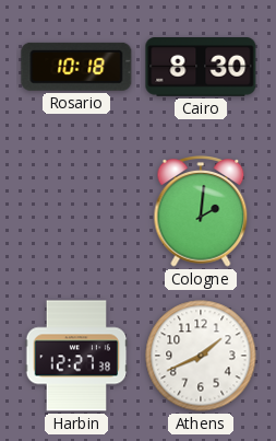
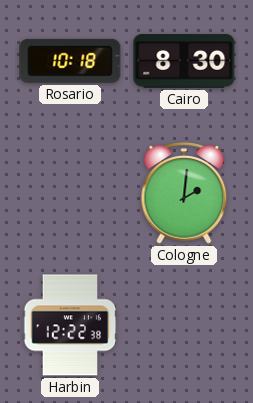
Harbin: 12:27 -> 12:22
Athens: 1:41 -> none
